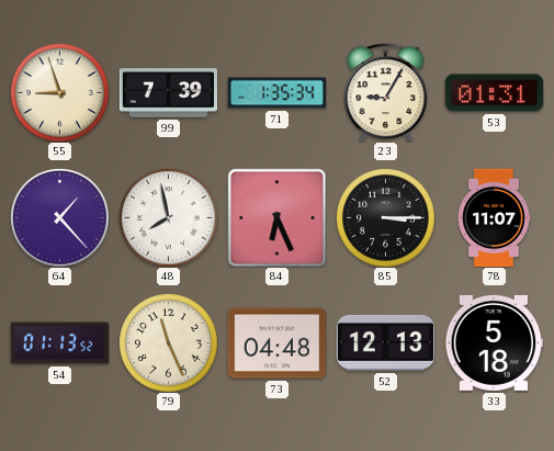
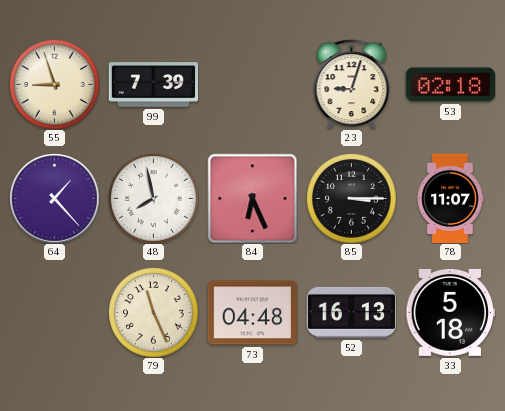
71: 1:35 -> none
23: 9:05 -> 9:03
53: 01:31 -> 02:18
54: 01:13 -> none
52: 12:13 -> 16:13
